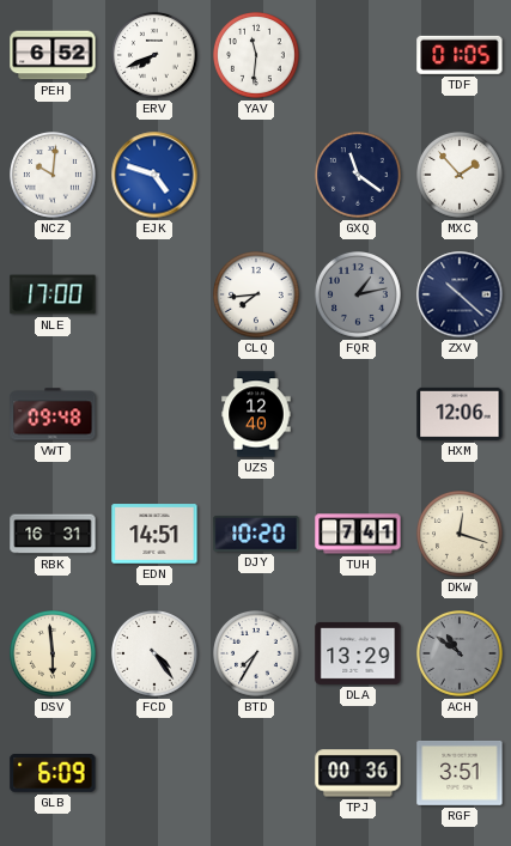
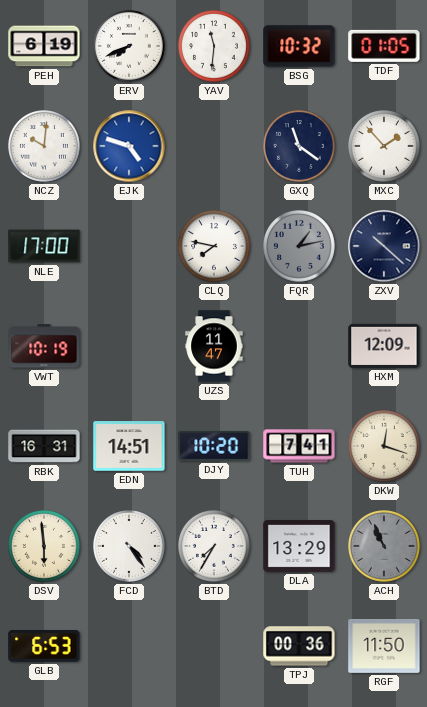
PEH: 6:52 -> 6:19
BSG: none -> 10:32
CLQ: 7:44 -> 7:47
VWT: 09:48 -> 10:19
UZS: 12:40 -> 11:47
HXM: 12:06 -> 12:09
ACH: 10:51 -> 10:56
GLB: 6:09 -> 6:53
RGF: 3:51 -> 11:50
